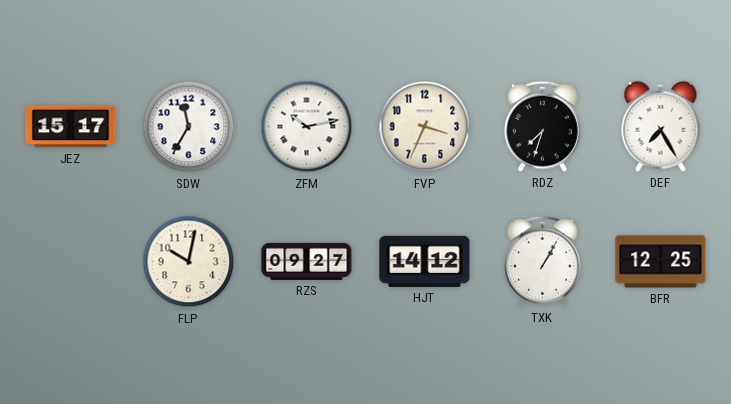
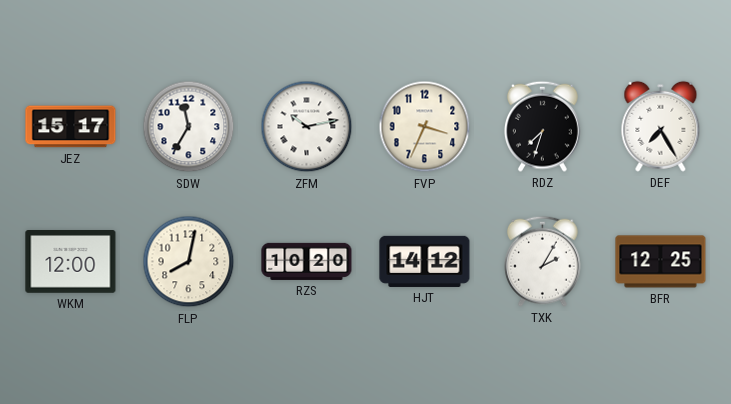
WKM: none -> 12:00
FLP: 10:02 -> 8:02
RZS: 09:27 -> 10:20
TXK: 1:05 -> 2:05
